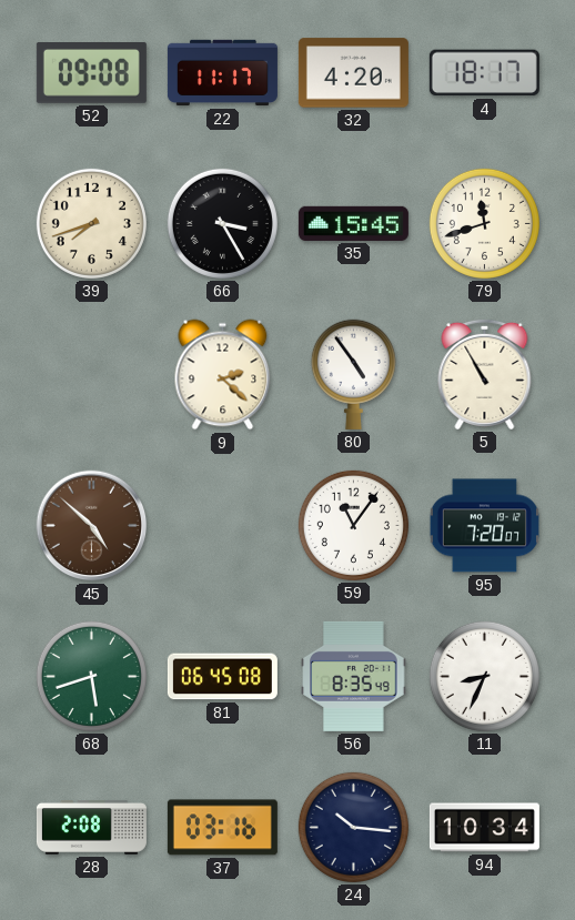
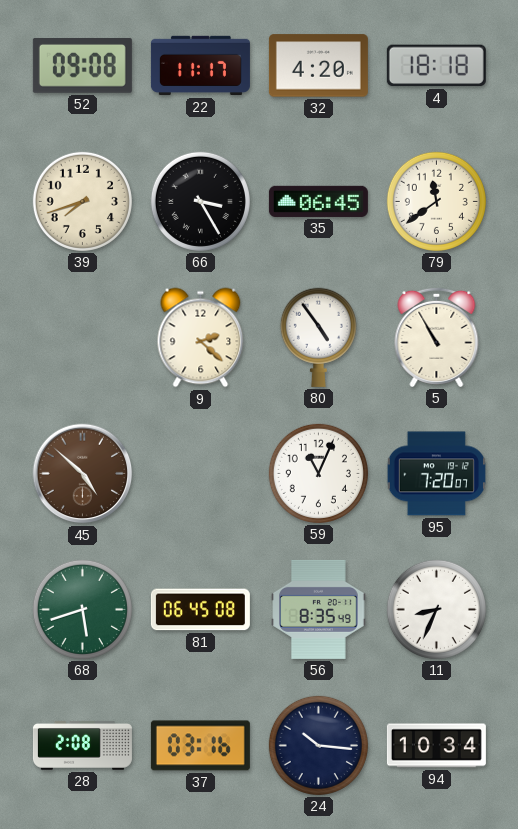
4: 18:17 -> 18:18
35: 15:45 -> 06:45
79: 11:42 -> 11:39
59: 11:06 -> 11:04
